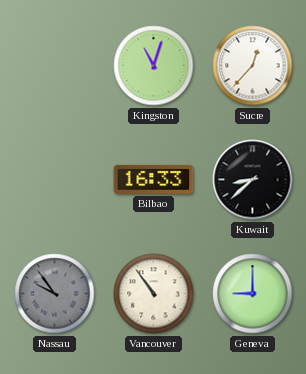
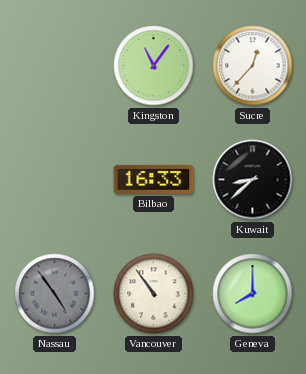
Kingston: 11:03 -> 11:06
Nassau: 9:54 -> 4:54
Geneva: 9:00 -> 8:00
